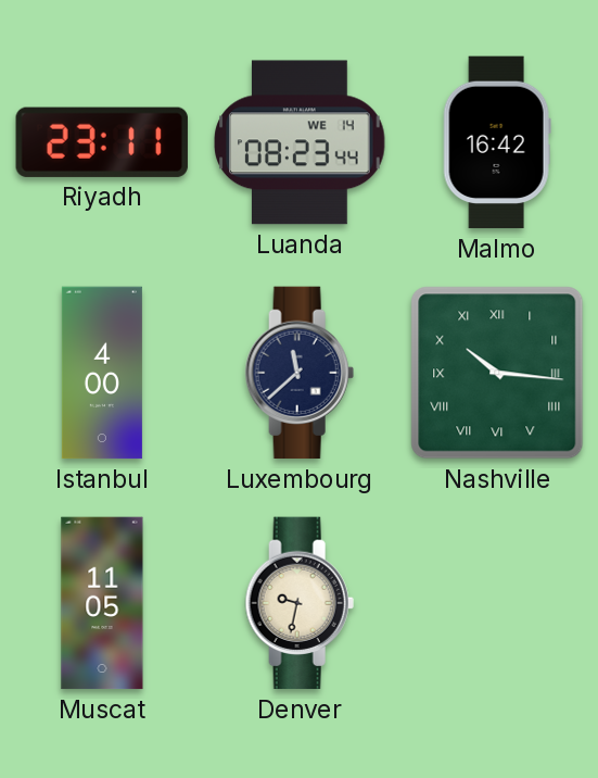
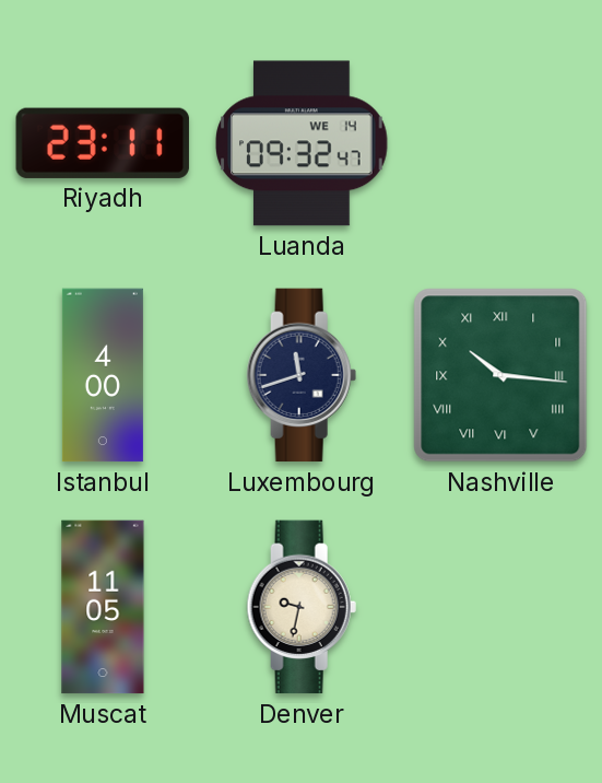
Luanda: 08:23 -> 09:32
Malmo: 16:42 -> none
Luxembourg: 11:38 -> 11:42
